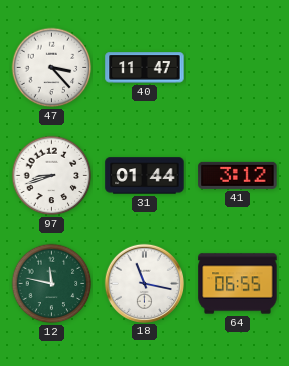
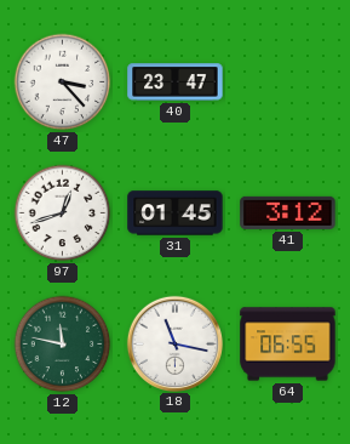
40: 11:47 -> 23:47
97: 8:42 -> 12:42
31: 01:44 -> 01:45
